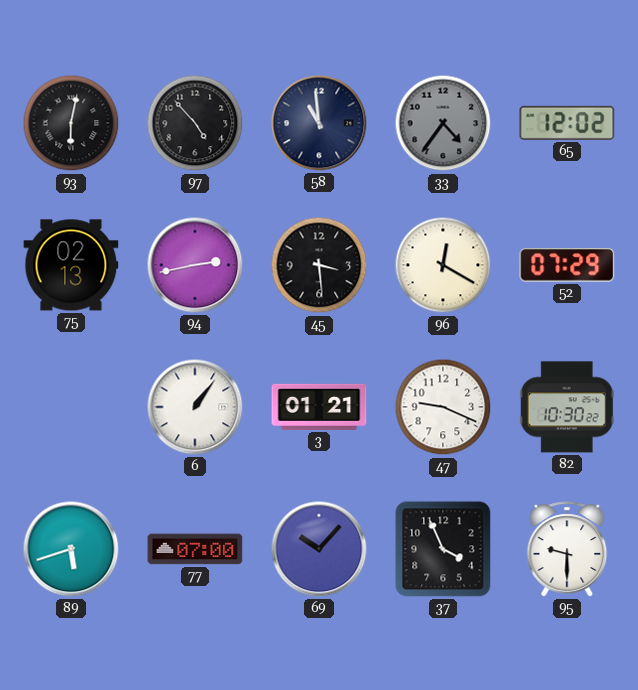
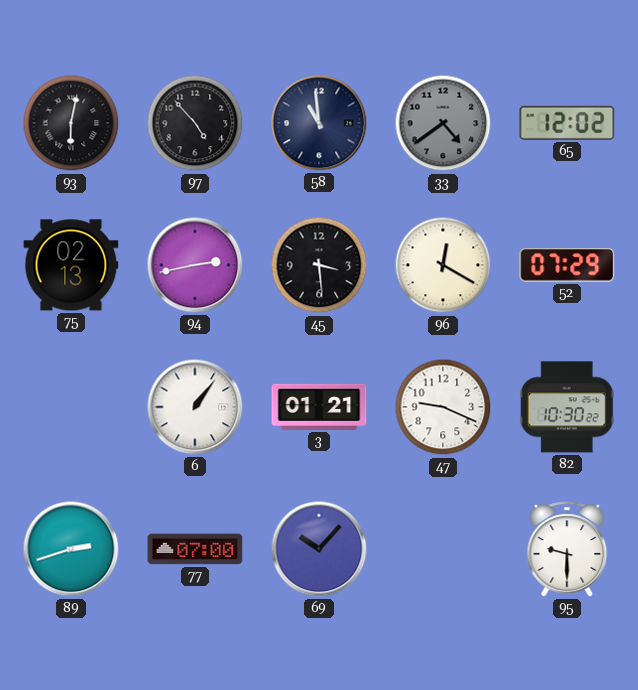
33: 4:36 -> 4:39
89: 5:42 -> 2:42
37: 3:56 -> none
